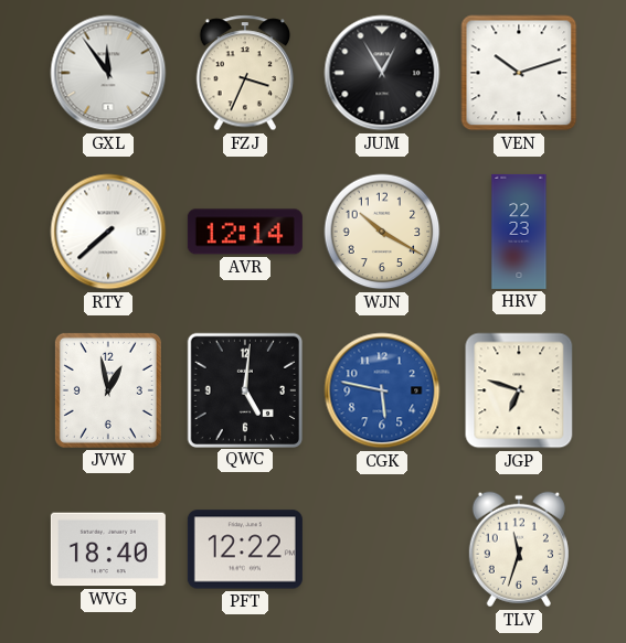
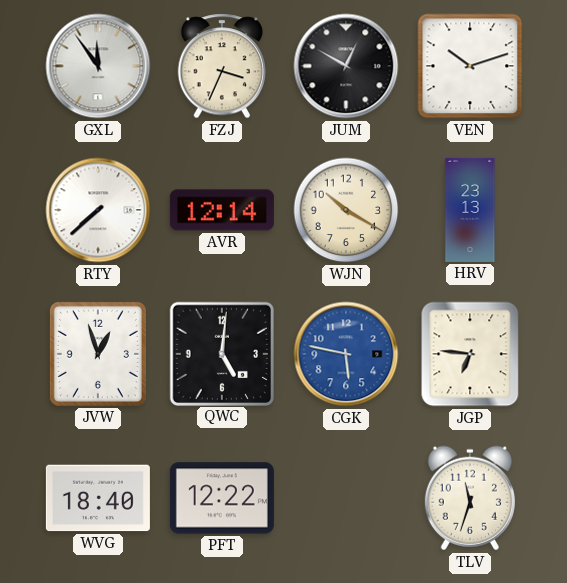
JUM: 12:55 -> 12:50
HRV: 22:23 -> 23:13
JVW: 12:58 -> 12:57
JGP: 6:48 -> 6:46
